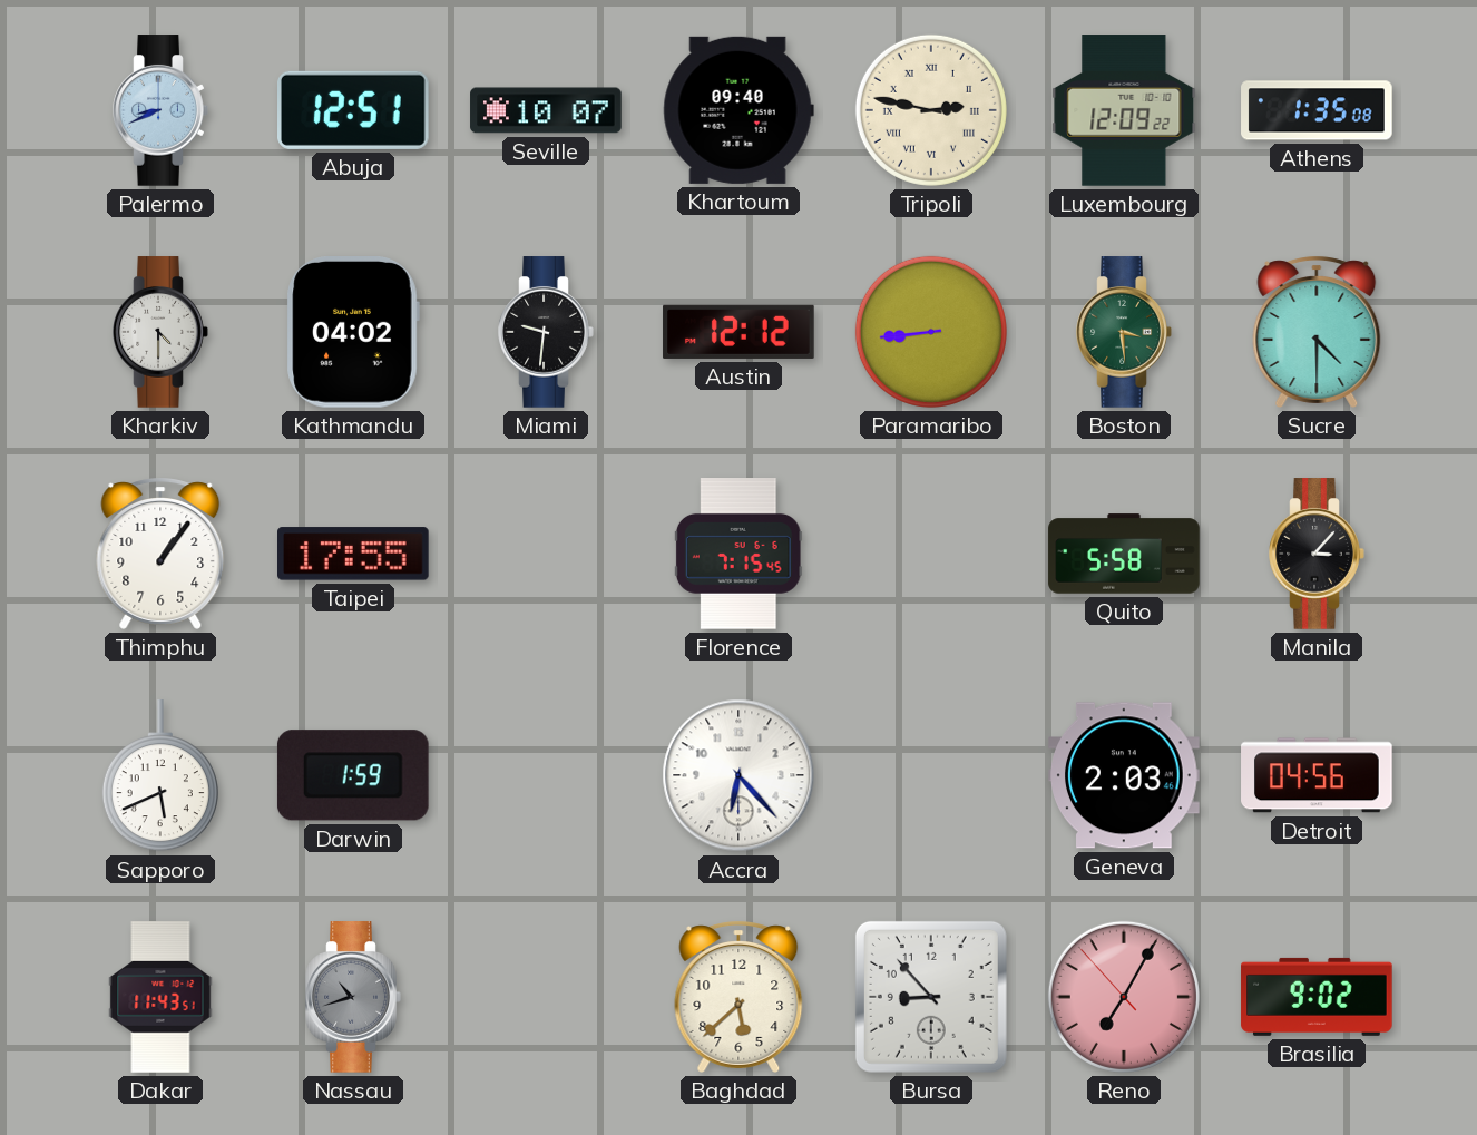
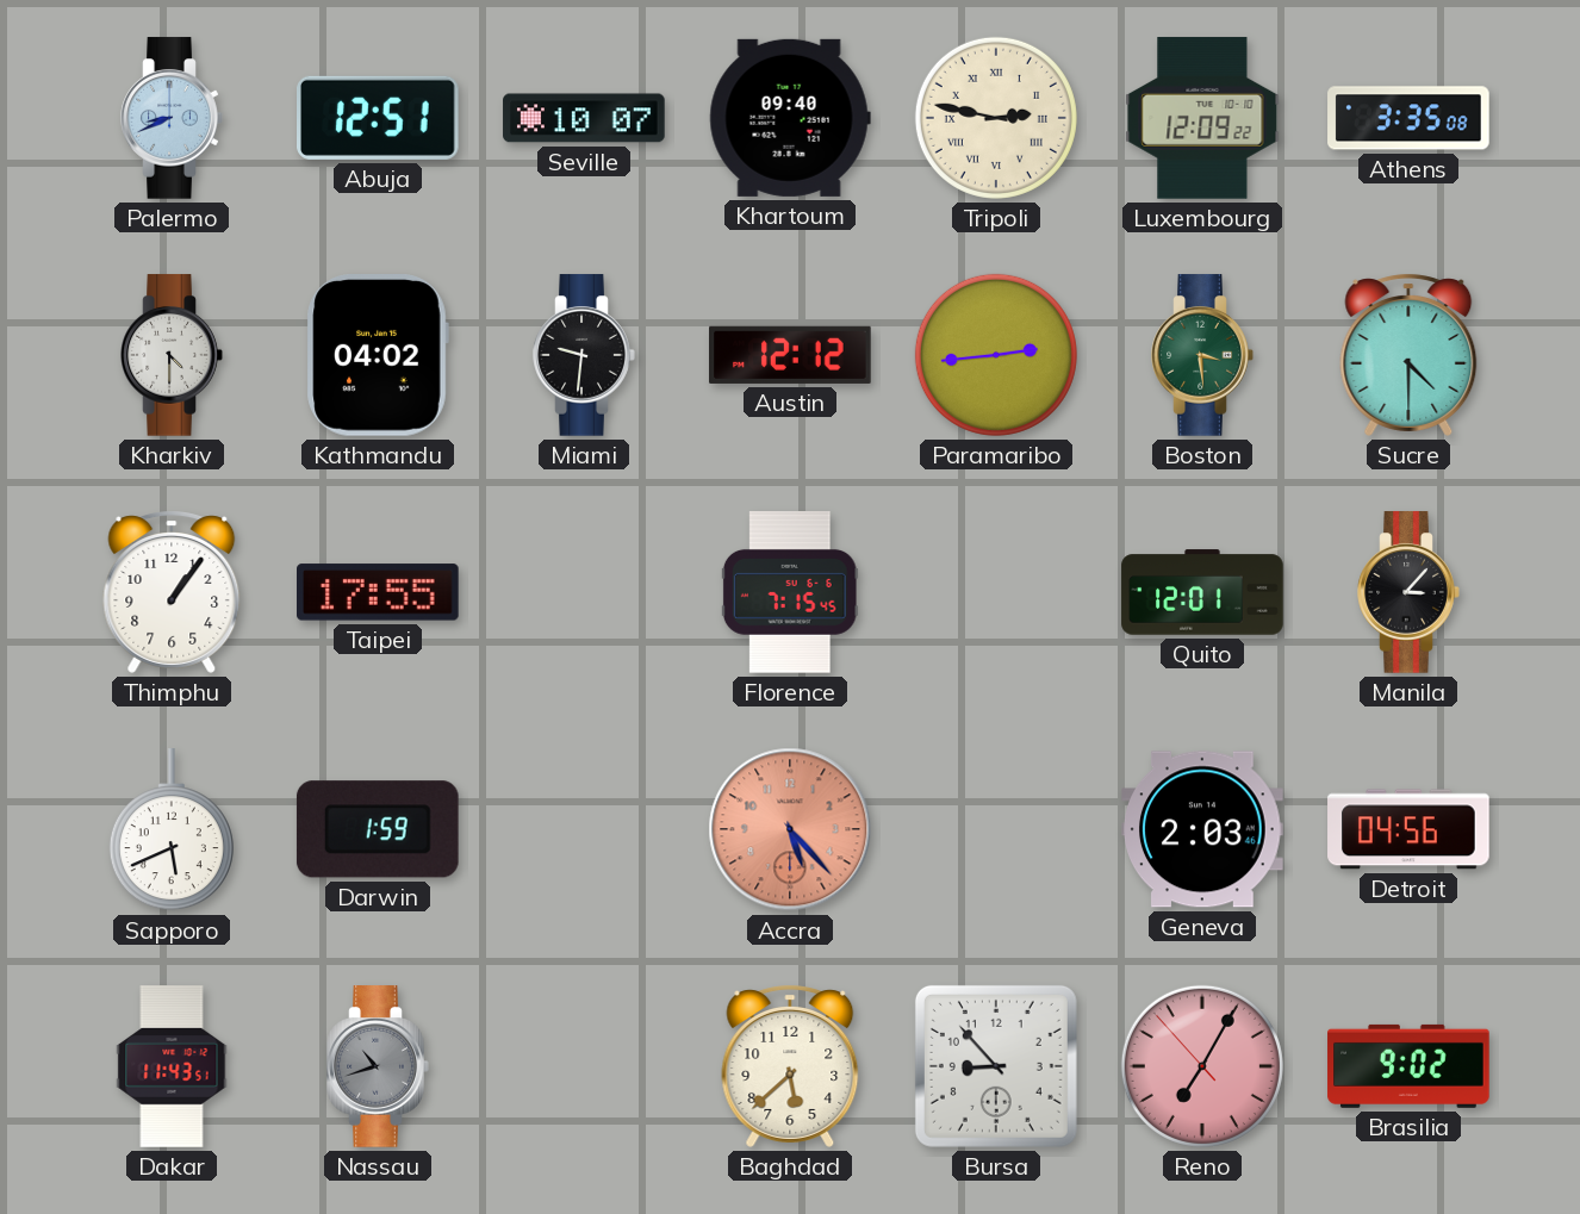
Athens: 1:35 -> 3:35
Paramaribo: 8:44 -> 2:44
Quito: 5:58 -> 12:01
Accra: 6:23 -> 5:23
Accra dial: white -> salmon
